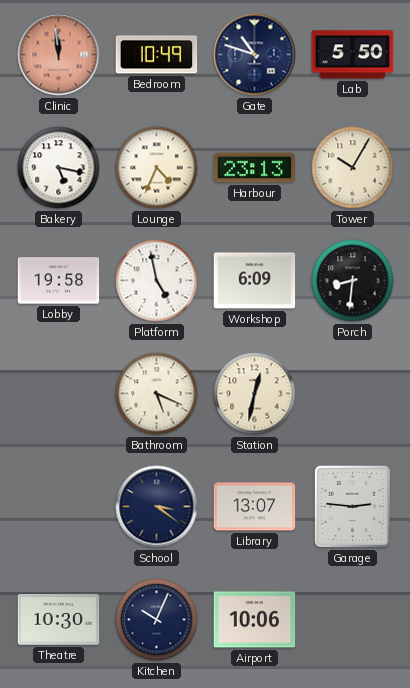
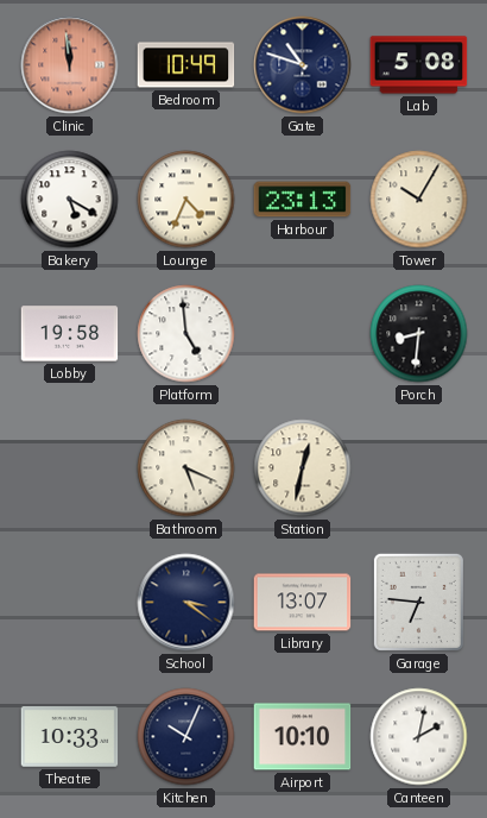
Lab: 5:50 -> 5:08
Bakery: 5:17 -> 5:20
Platform: 4:58 -> 4:59
Workshop: 6:09 -> none
Garage: 2:46 -> 6:46
Theatre: 10:30 -> 10:33
Airport: 10:06 -> 10:10
Canteen: none -> 2:02
